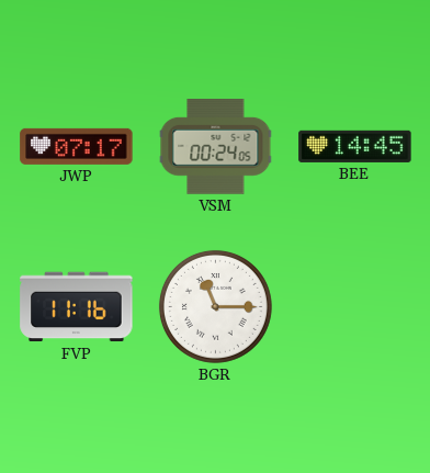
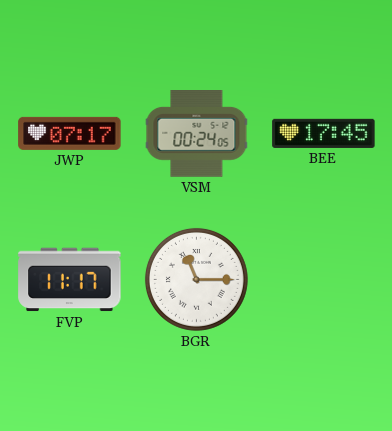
BEE: 14:45 -> 17:45
FVP: 11:16 -> 11:17
